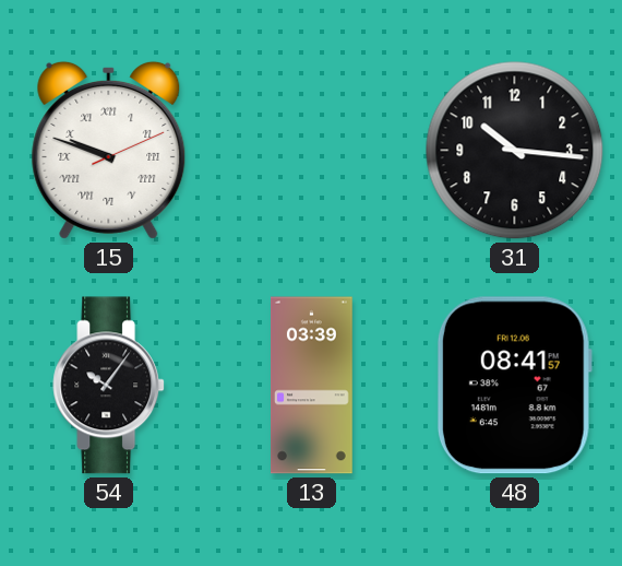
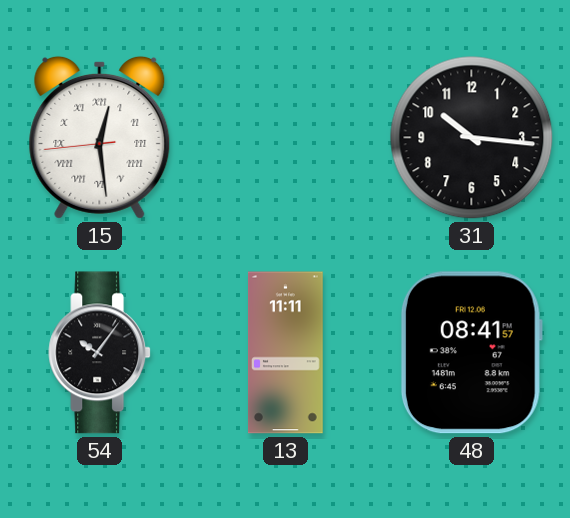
15: 9:48 -> 12:28
13: 03:39 -> 11:11
